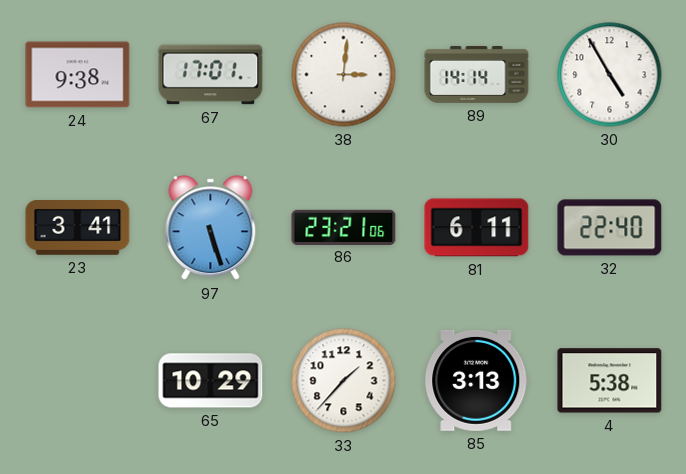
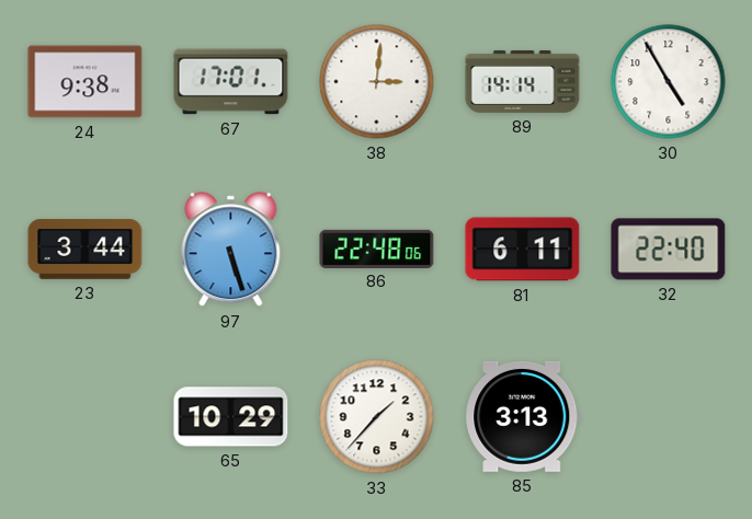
23: 3:41 -> 3:44
86: 23:21 -> 22:48
4: 5:38 -> none
